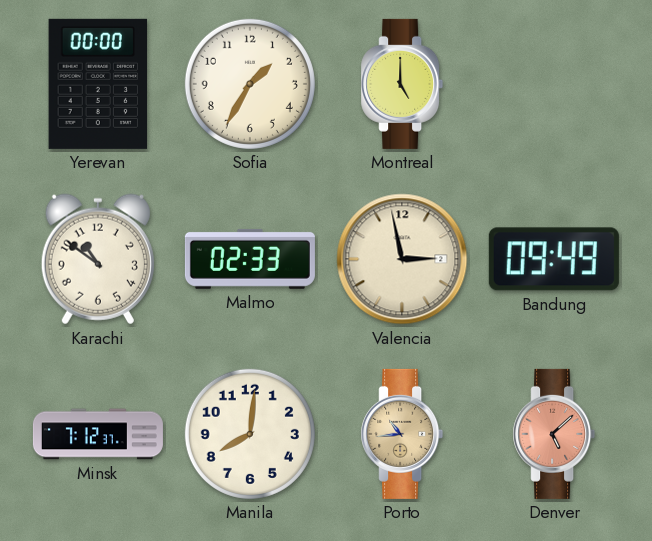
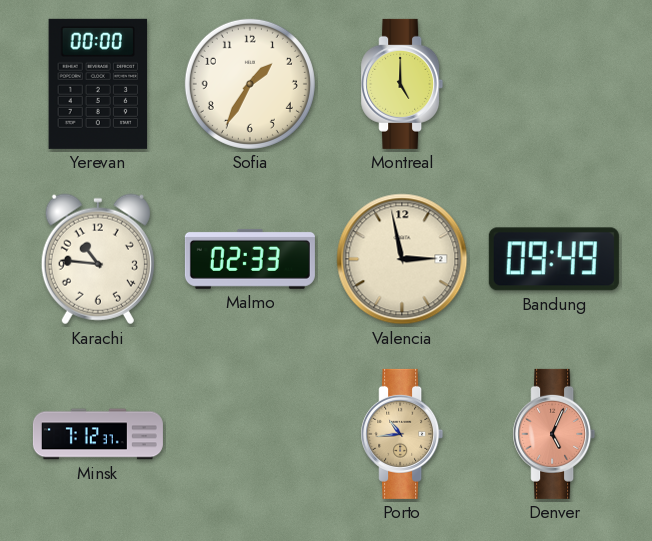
Karachi: 10:51 -> 10:46
Manila: 8:01 -> none
Denver: 5:08 -> 5:04
